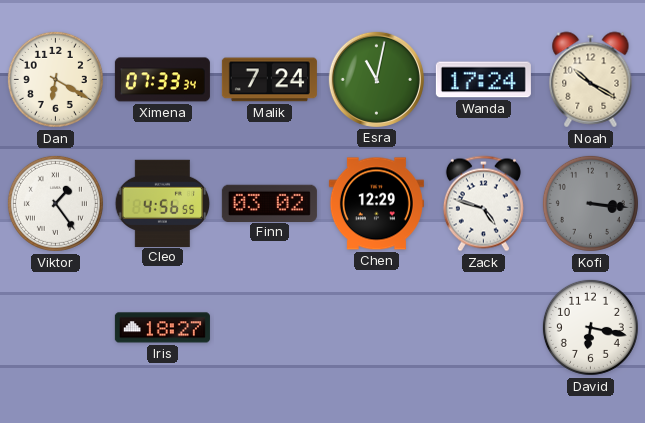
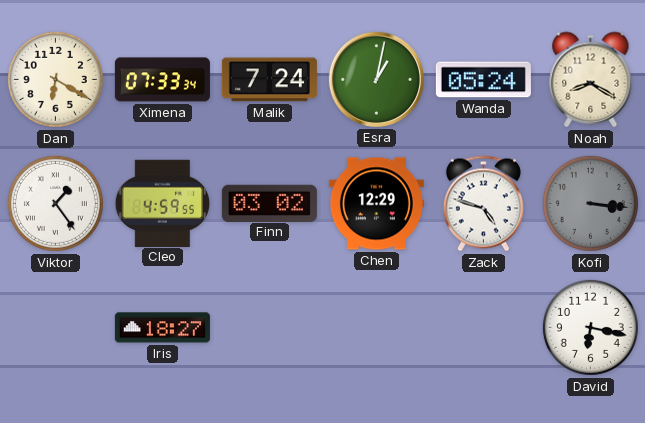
Esra: 11:02 -> 1:02
Wanda: 17:24 -> 05:24
Noah: 10:20 -> 8:20
Cleo: 4:56 -> 4:59
